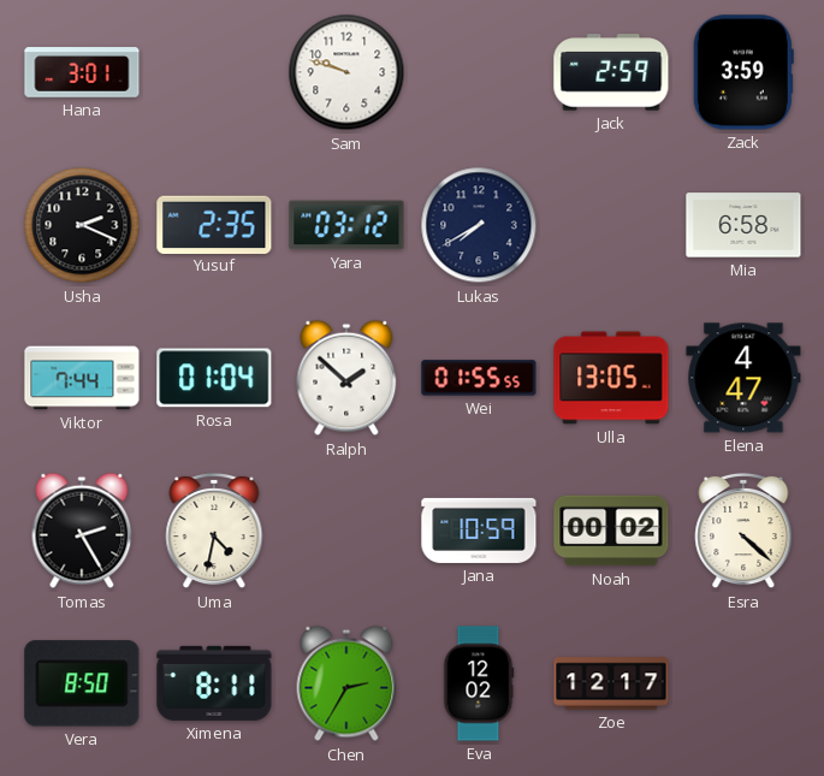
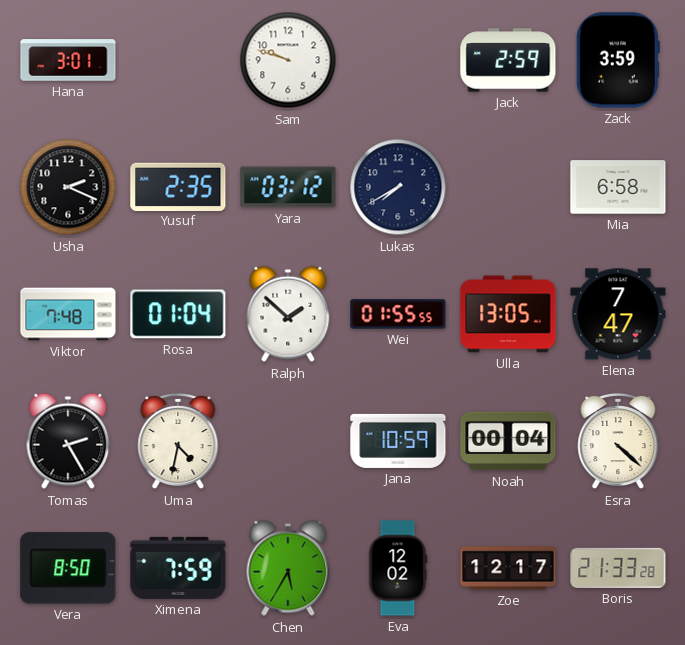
Viktor: 7:44 -> 7:48
Elena: 4:47 -> 7:47
Noah: 00:02 -> 00:04
Ximena: 8:11 -> 7:59
Chen: 2:35 -> 5:35
Boris: none -> 21:33
